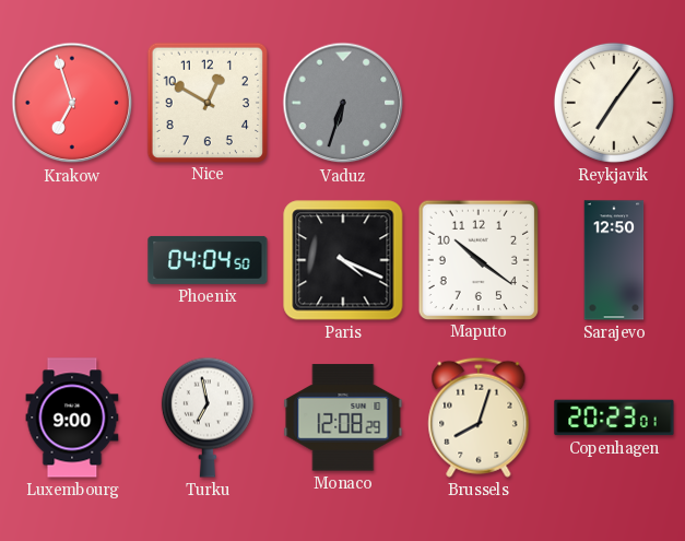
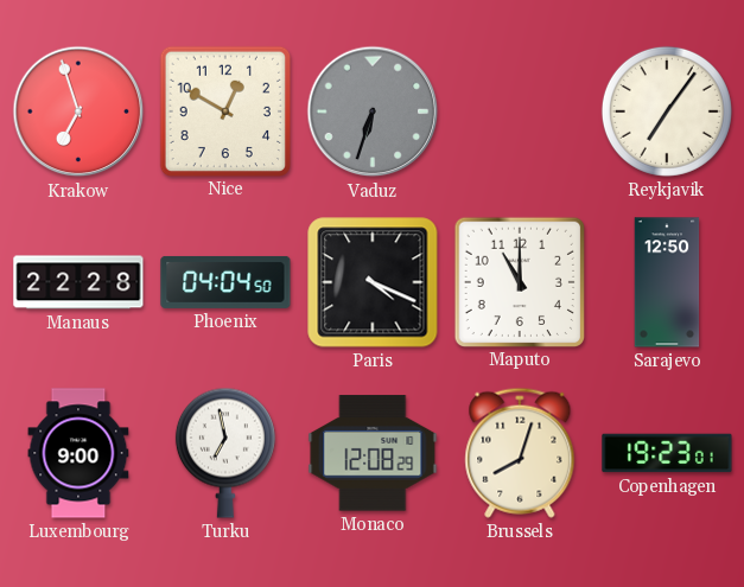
Manaus: none -> 22:28
Maputo: 10:21 -> 11:00
Copenhagen: 20:23 -> 19:23
